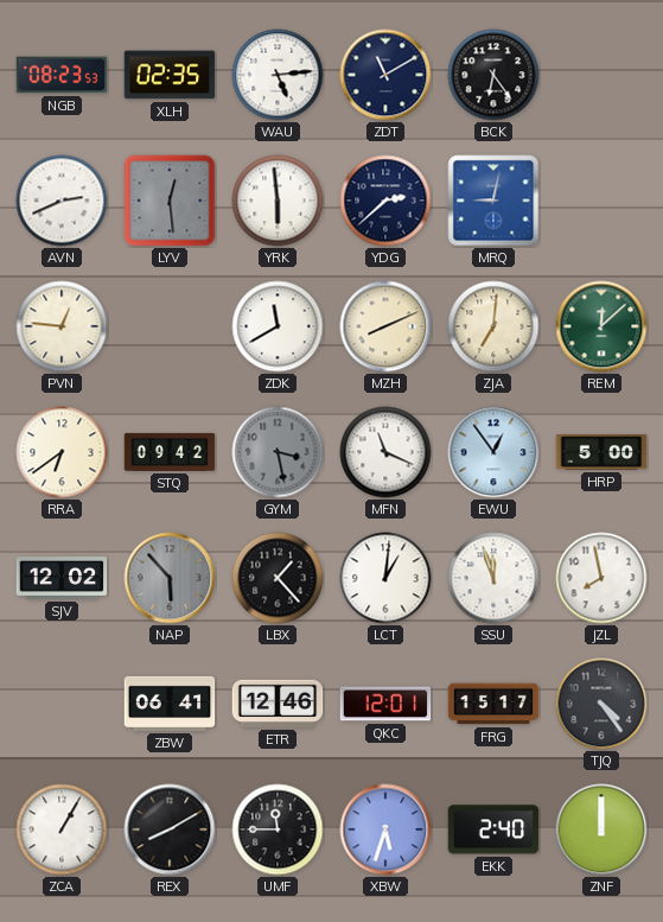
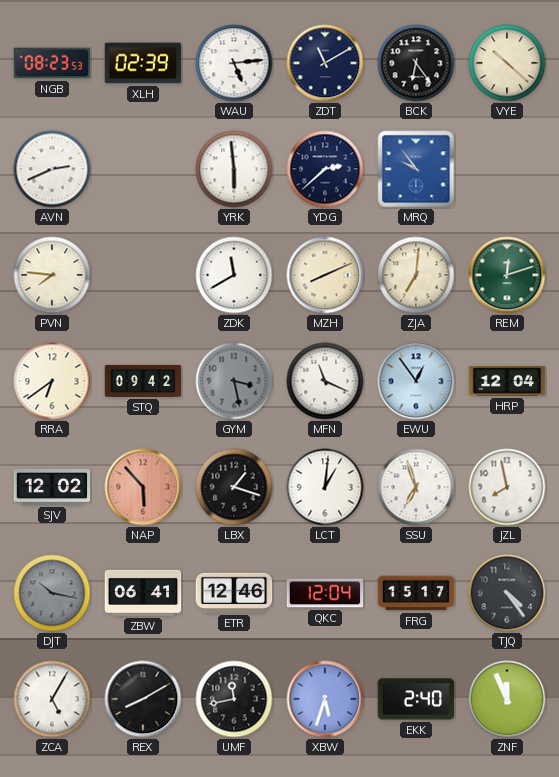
XLH: 02:35 -> 02:39
VYE: none -> 10:22
LYV: 12:29 -> none
MRQ: 9:02 -> 9:54
PVN: 12:46 -> 7:46
REM: 12:08 -> 12:12
HRP: 5:00 -> 12:04
NAP dial: grey -> salmon
LBX: 1:23 -> 1:18
SSU: 11:57 -> 6:57
DJT: none -> 10:17
QKC: 12:01 -> 12:04
ZCA: 1:05 -> 5:05
UMF: 11:45 -> 11:43
ZNF: 12:00 -> 11:56
